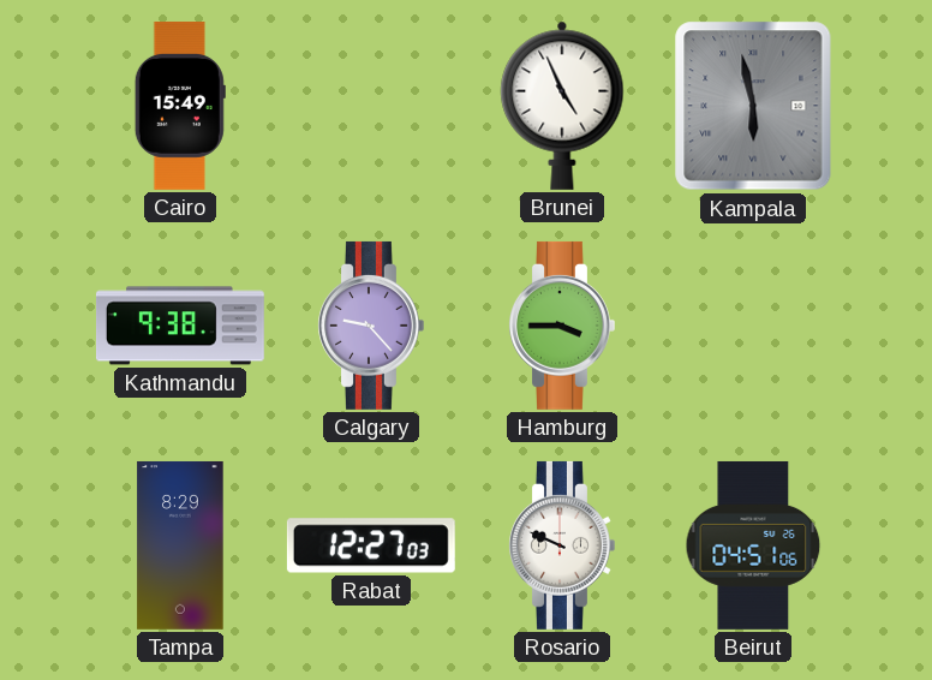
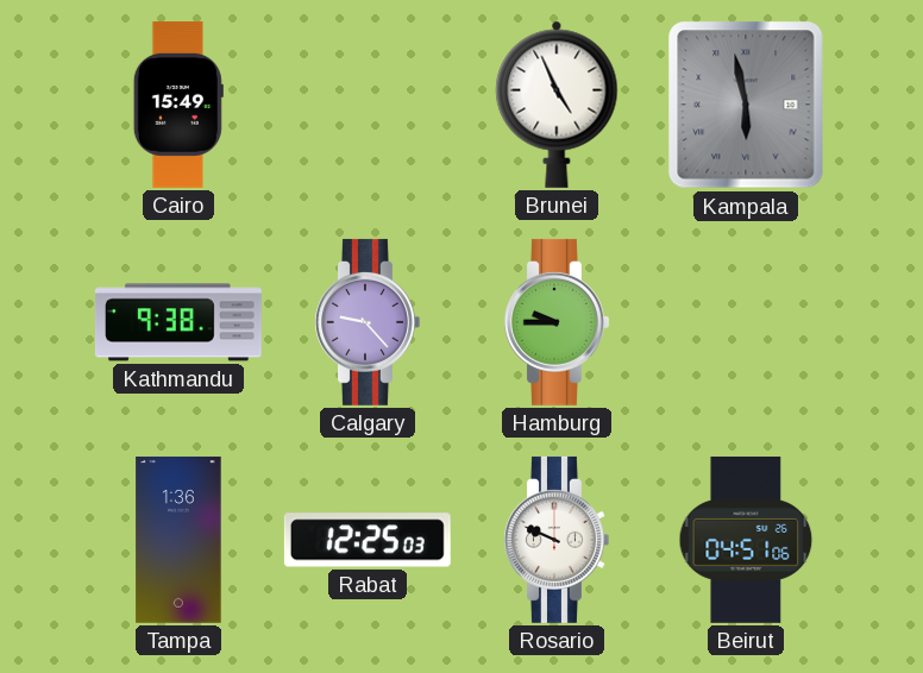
Hamburg: 3:45 -> 9:45
Tampa: 8:29 -> 1:36
Rabat: 12:27 -> 12:25
